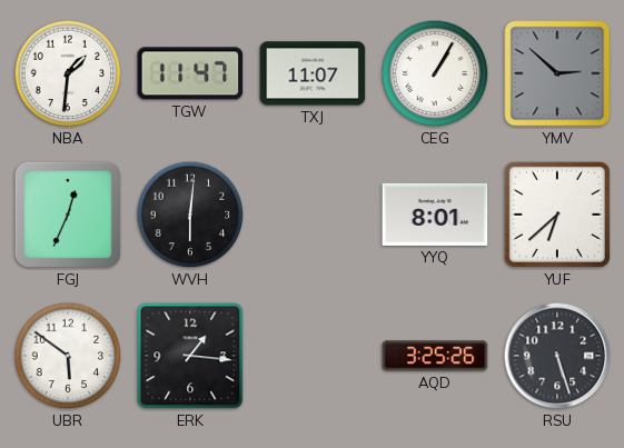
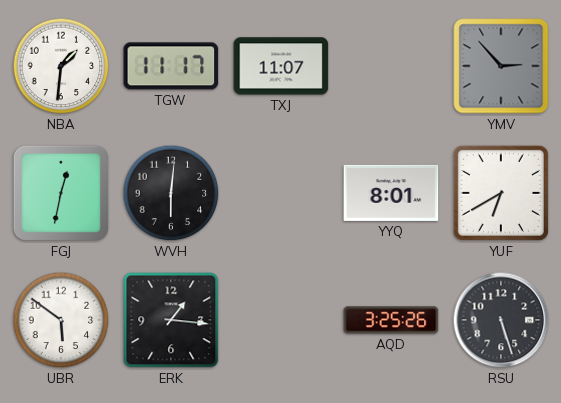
TGW: 11:47 -> 11:17
CEG: 1:05 -> none
YMV: 2:52 -> 2:53
FGJ: 12:34 -> 12:32
YUF: 6:38 -> 6:40
